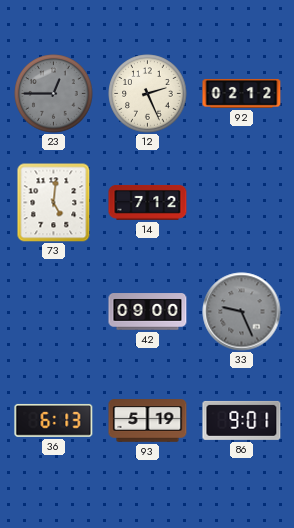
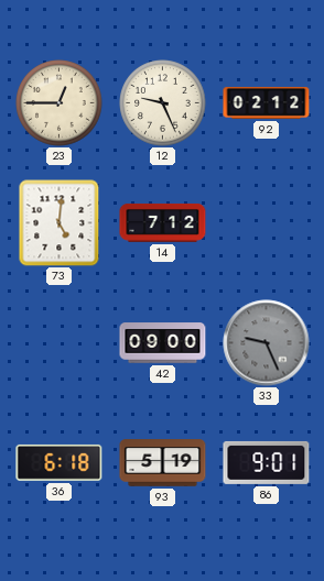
23 dial: grey -> cream
12: 2:26 -> 9:26
36: 6:13 -> 6:18
